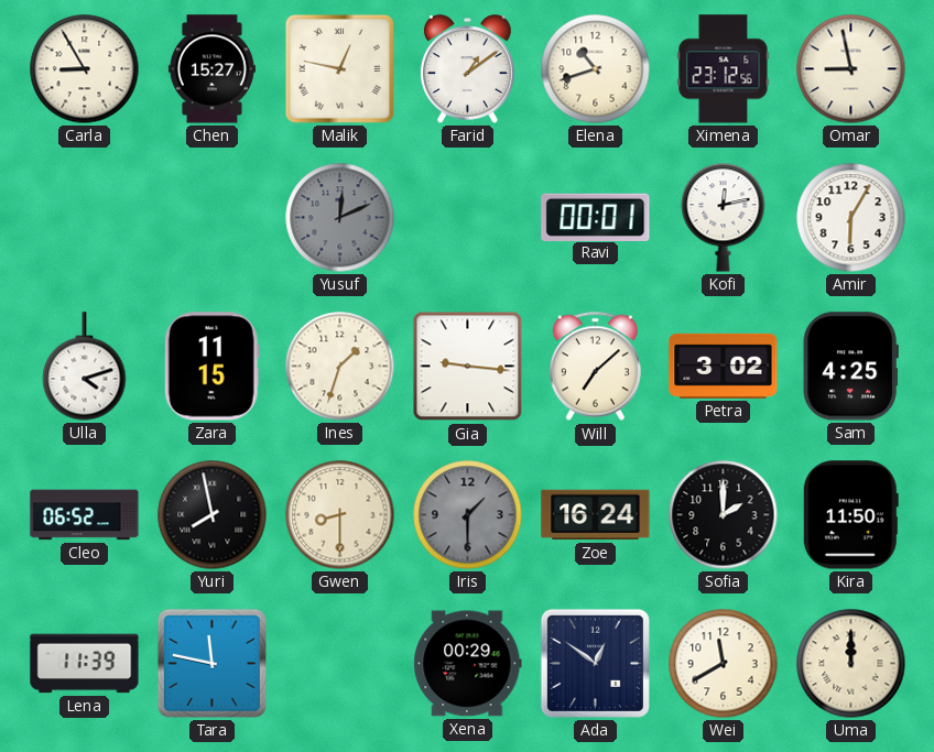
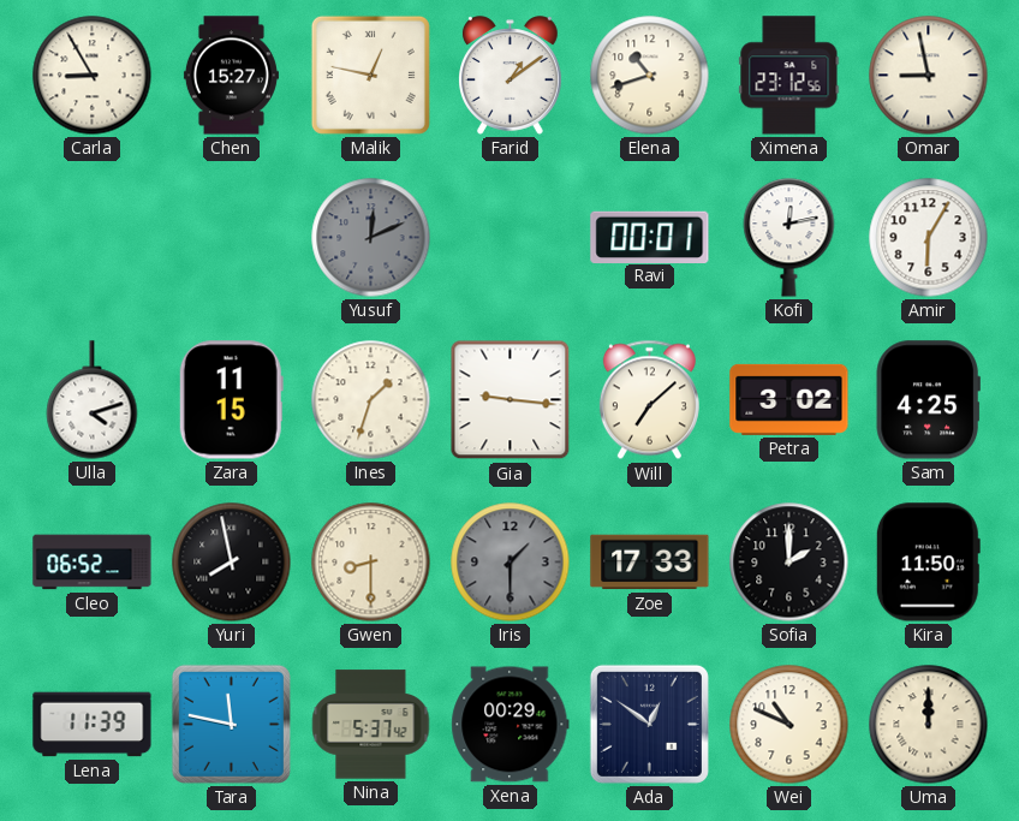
Zoe: 16:24 -> 17:33
Nina: none -> 5:37
Wei: 11:40 -> 10:49
